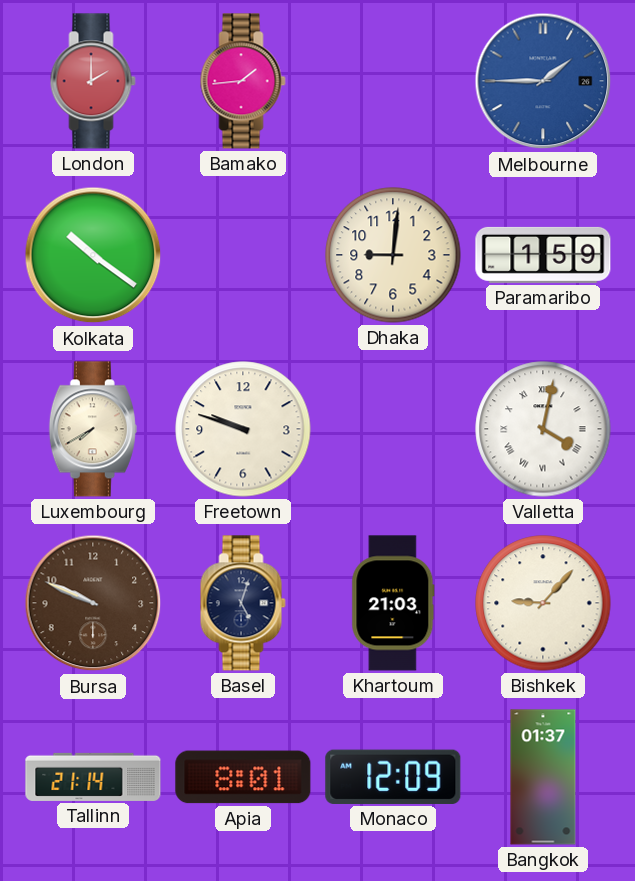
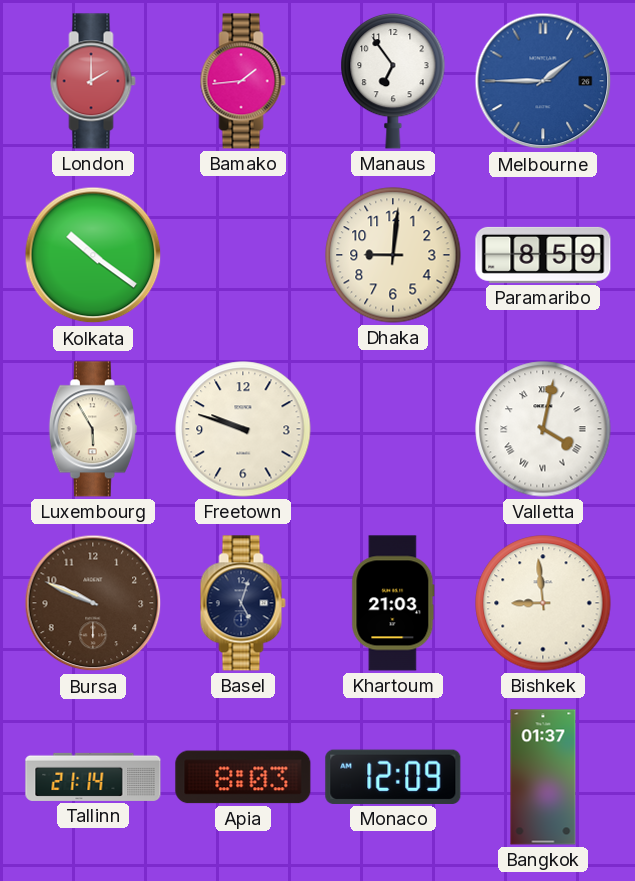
Manaus: none -> 6:54
Paramaribo: 1:59 -> 8:59
Luxembourg: 7:40 -> 5:55
Bishkek: 9:07 -> 8:59
Apia: 8:01 -> 8:03
